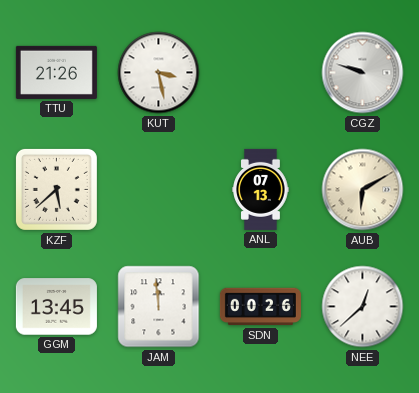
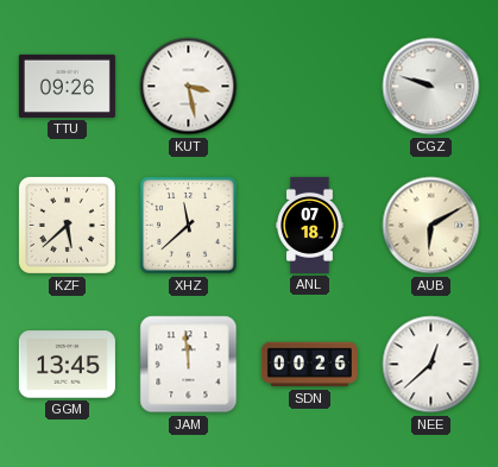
TTU: 21:26 -> 09:26
XHZ: none -> 11:38
ANL: 07:13 -> 07:18
